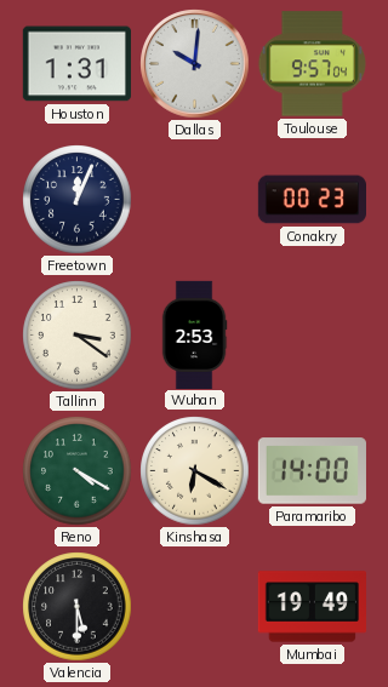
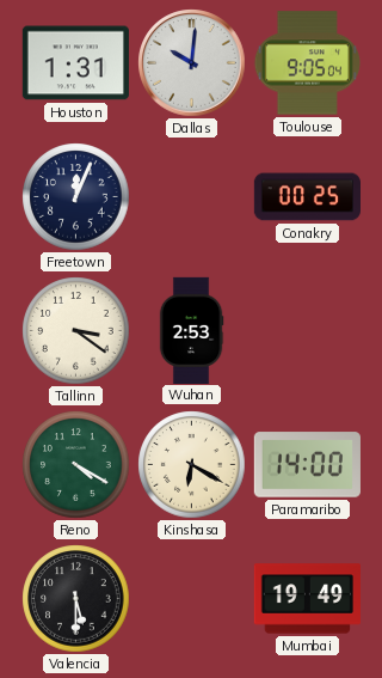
Toulouse: 9:57 -> 9:05
Conakry: 00:23 -> 00:25
